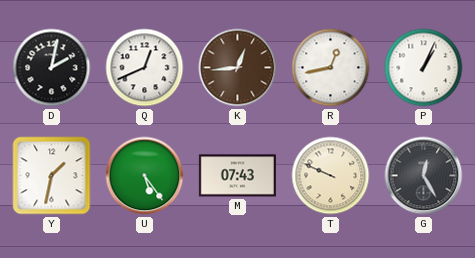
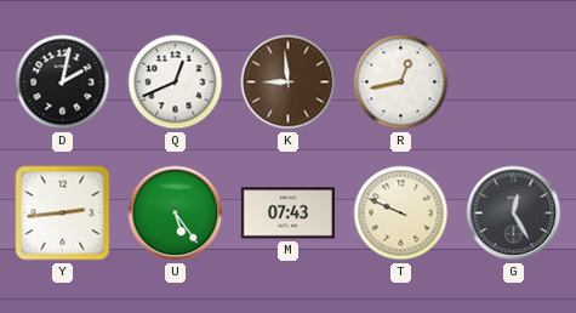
K: 12:44 -> 8:59
P: 1:04 -> none
Y: 1:32 -> 2:44
